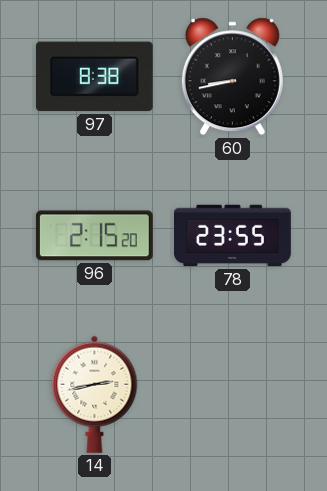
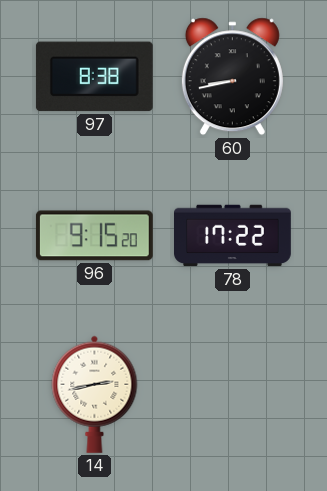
96: 2:15 -> 9:15
78: 23:55 -> 17:22
